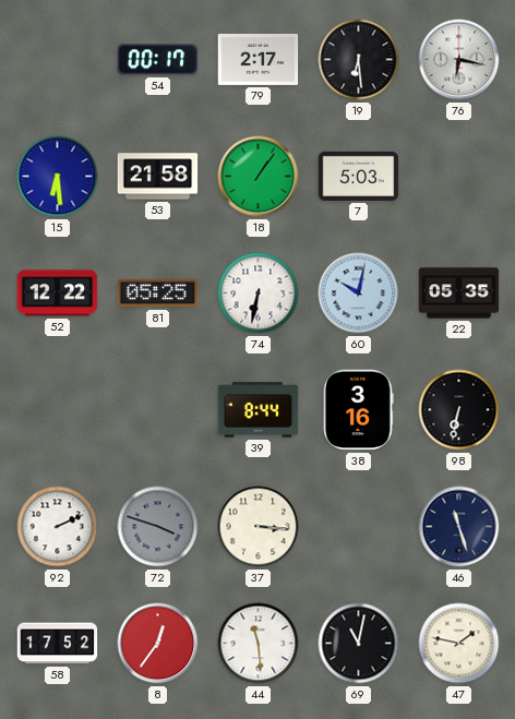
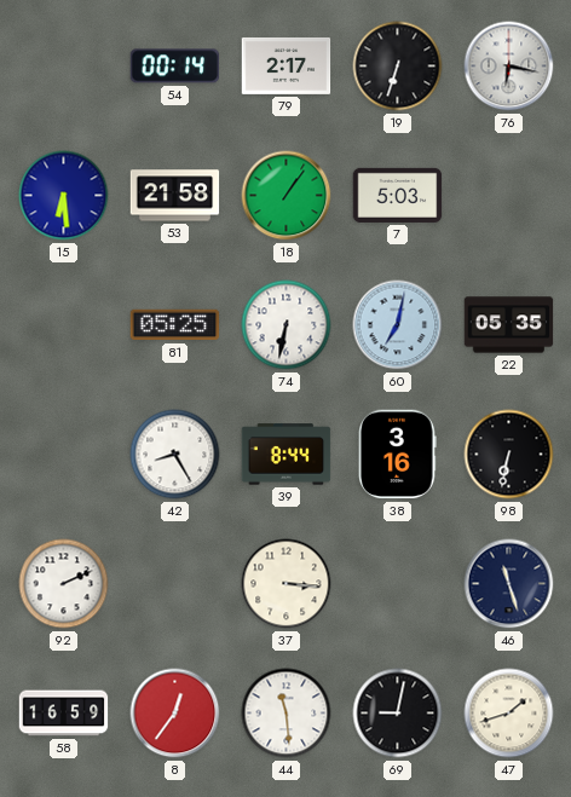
54: 00:17 -> 00:14
19: 6:29 -> 6:33
52: 12:22 -> none
60: 10:02 -> 7:02
42: none -> 8:25
72: 3:48 -> none
58: 17:52 -> 16:59
69: 11:02 -> 9:02
47: 1:47 -> 1:42
